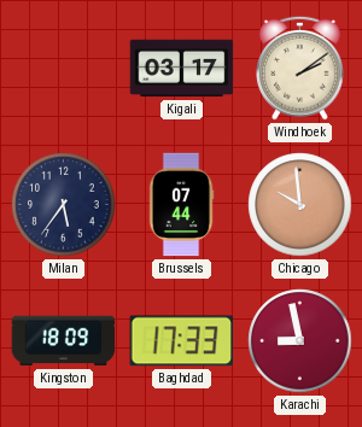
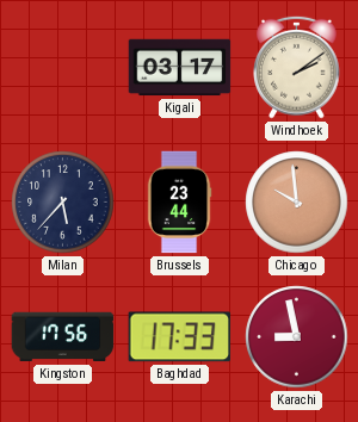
Milan: 5:36 -> 5:37
Brussels: 07:44 -> 23:44
Kingston: 18:09 -> 17:56
